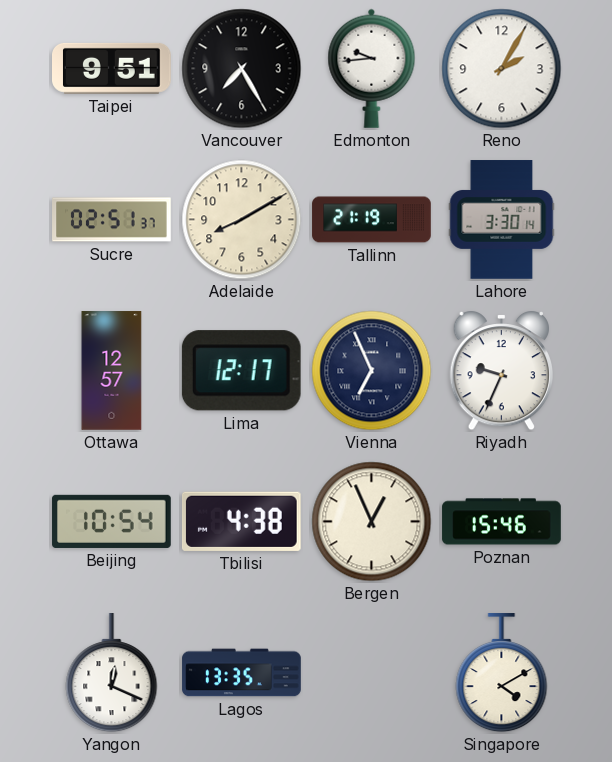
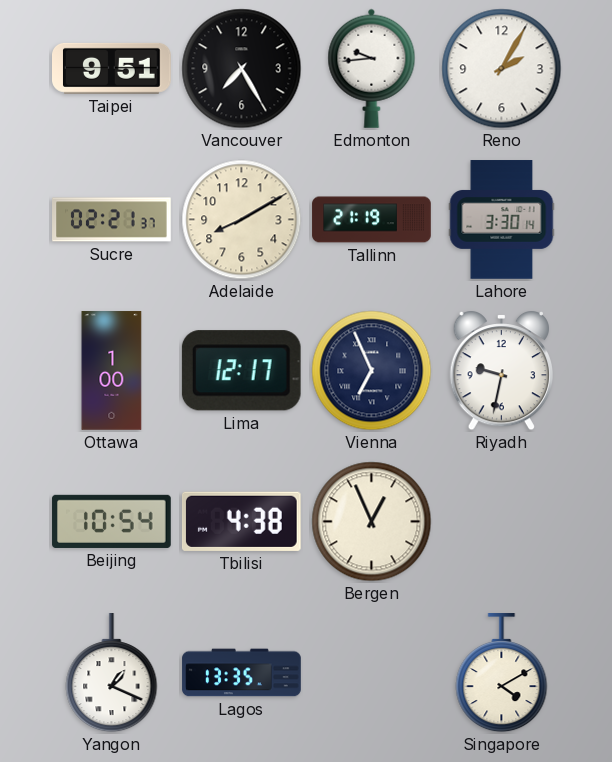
Sucre: 02:51 -> 02:21
Ottawa: 12:57 -> 1:00
Riyadh: 9:34 -> 9:32
Poznan: 15:46 -> none
Yangon: 12:19 -> 1:19
